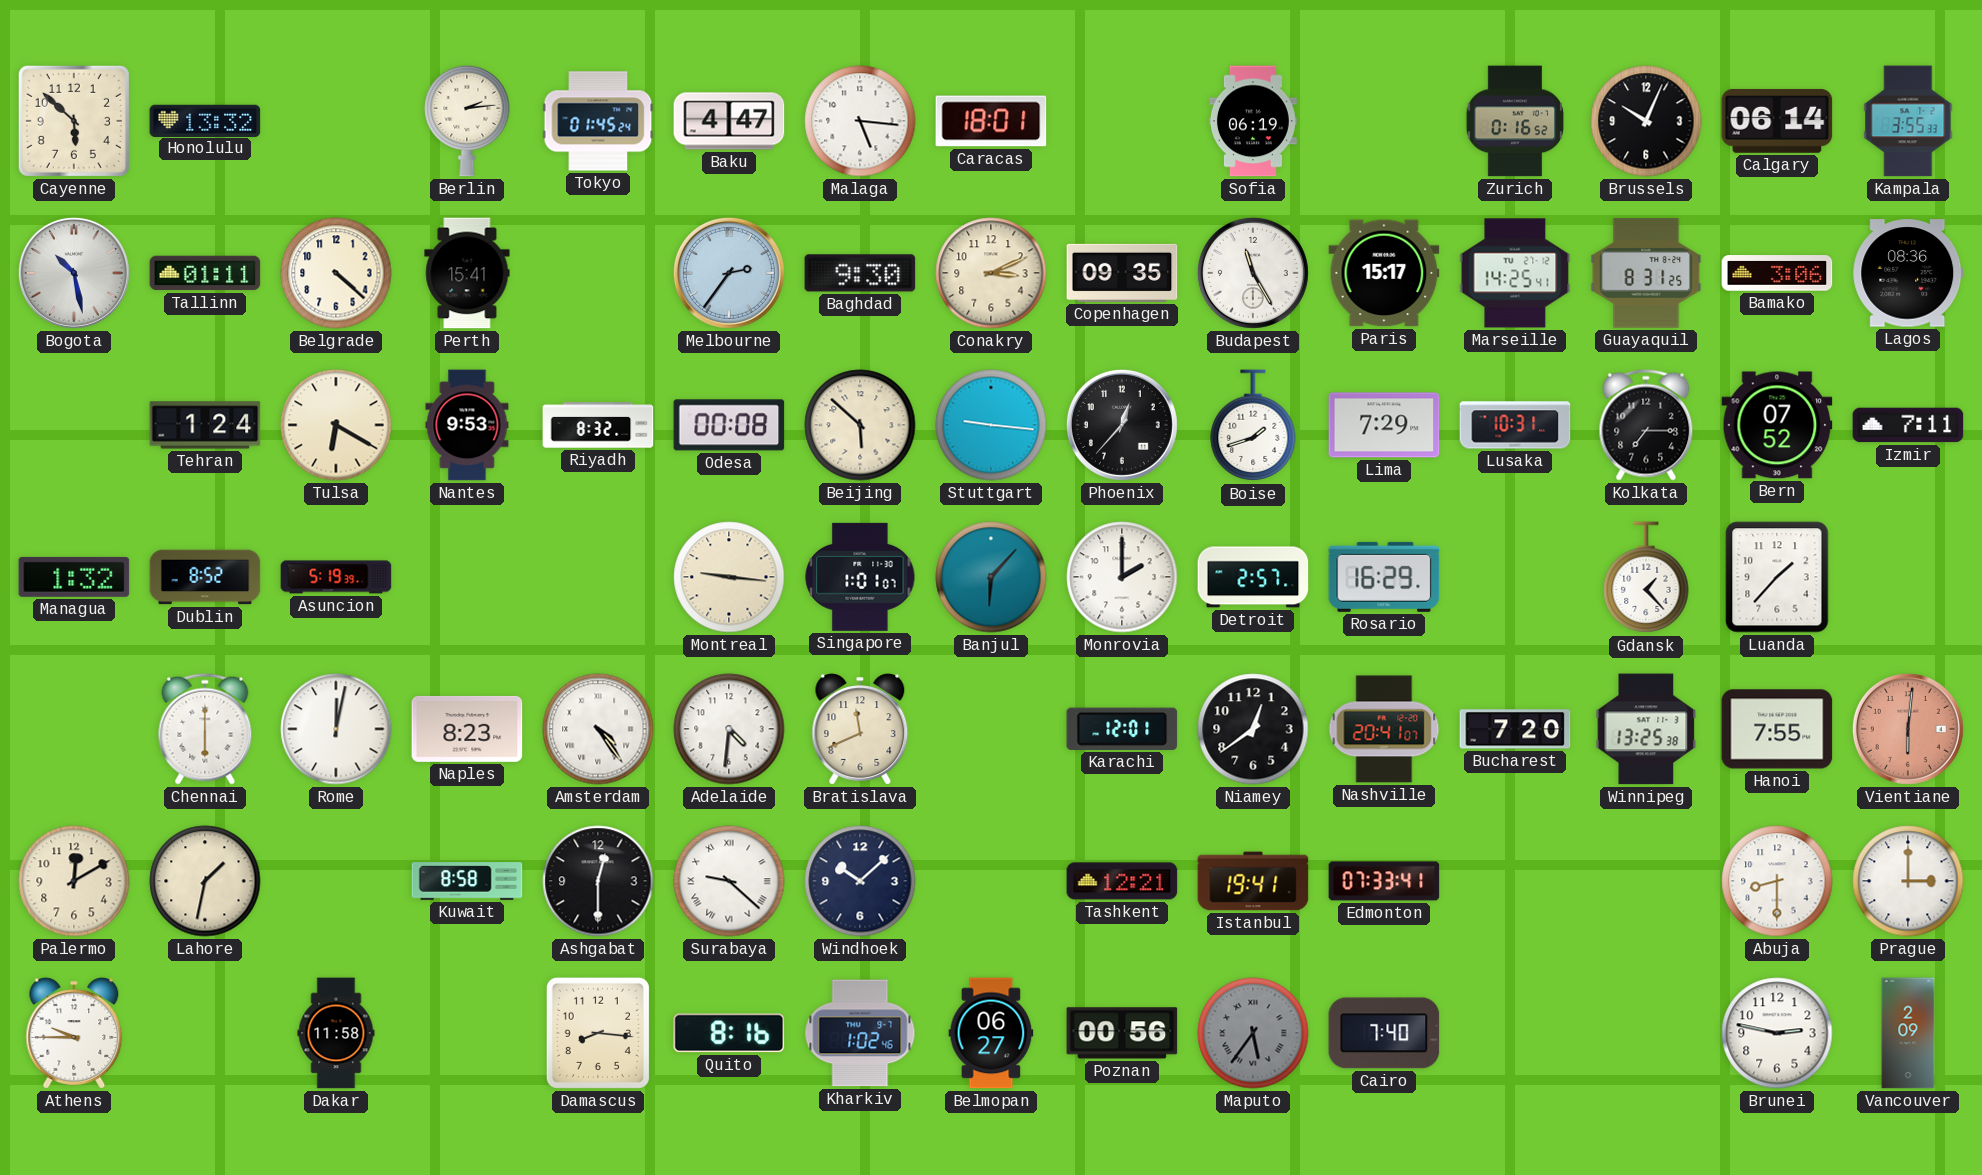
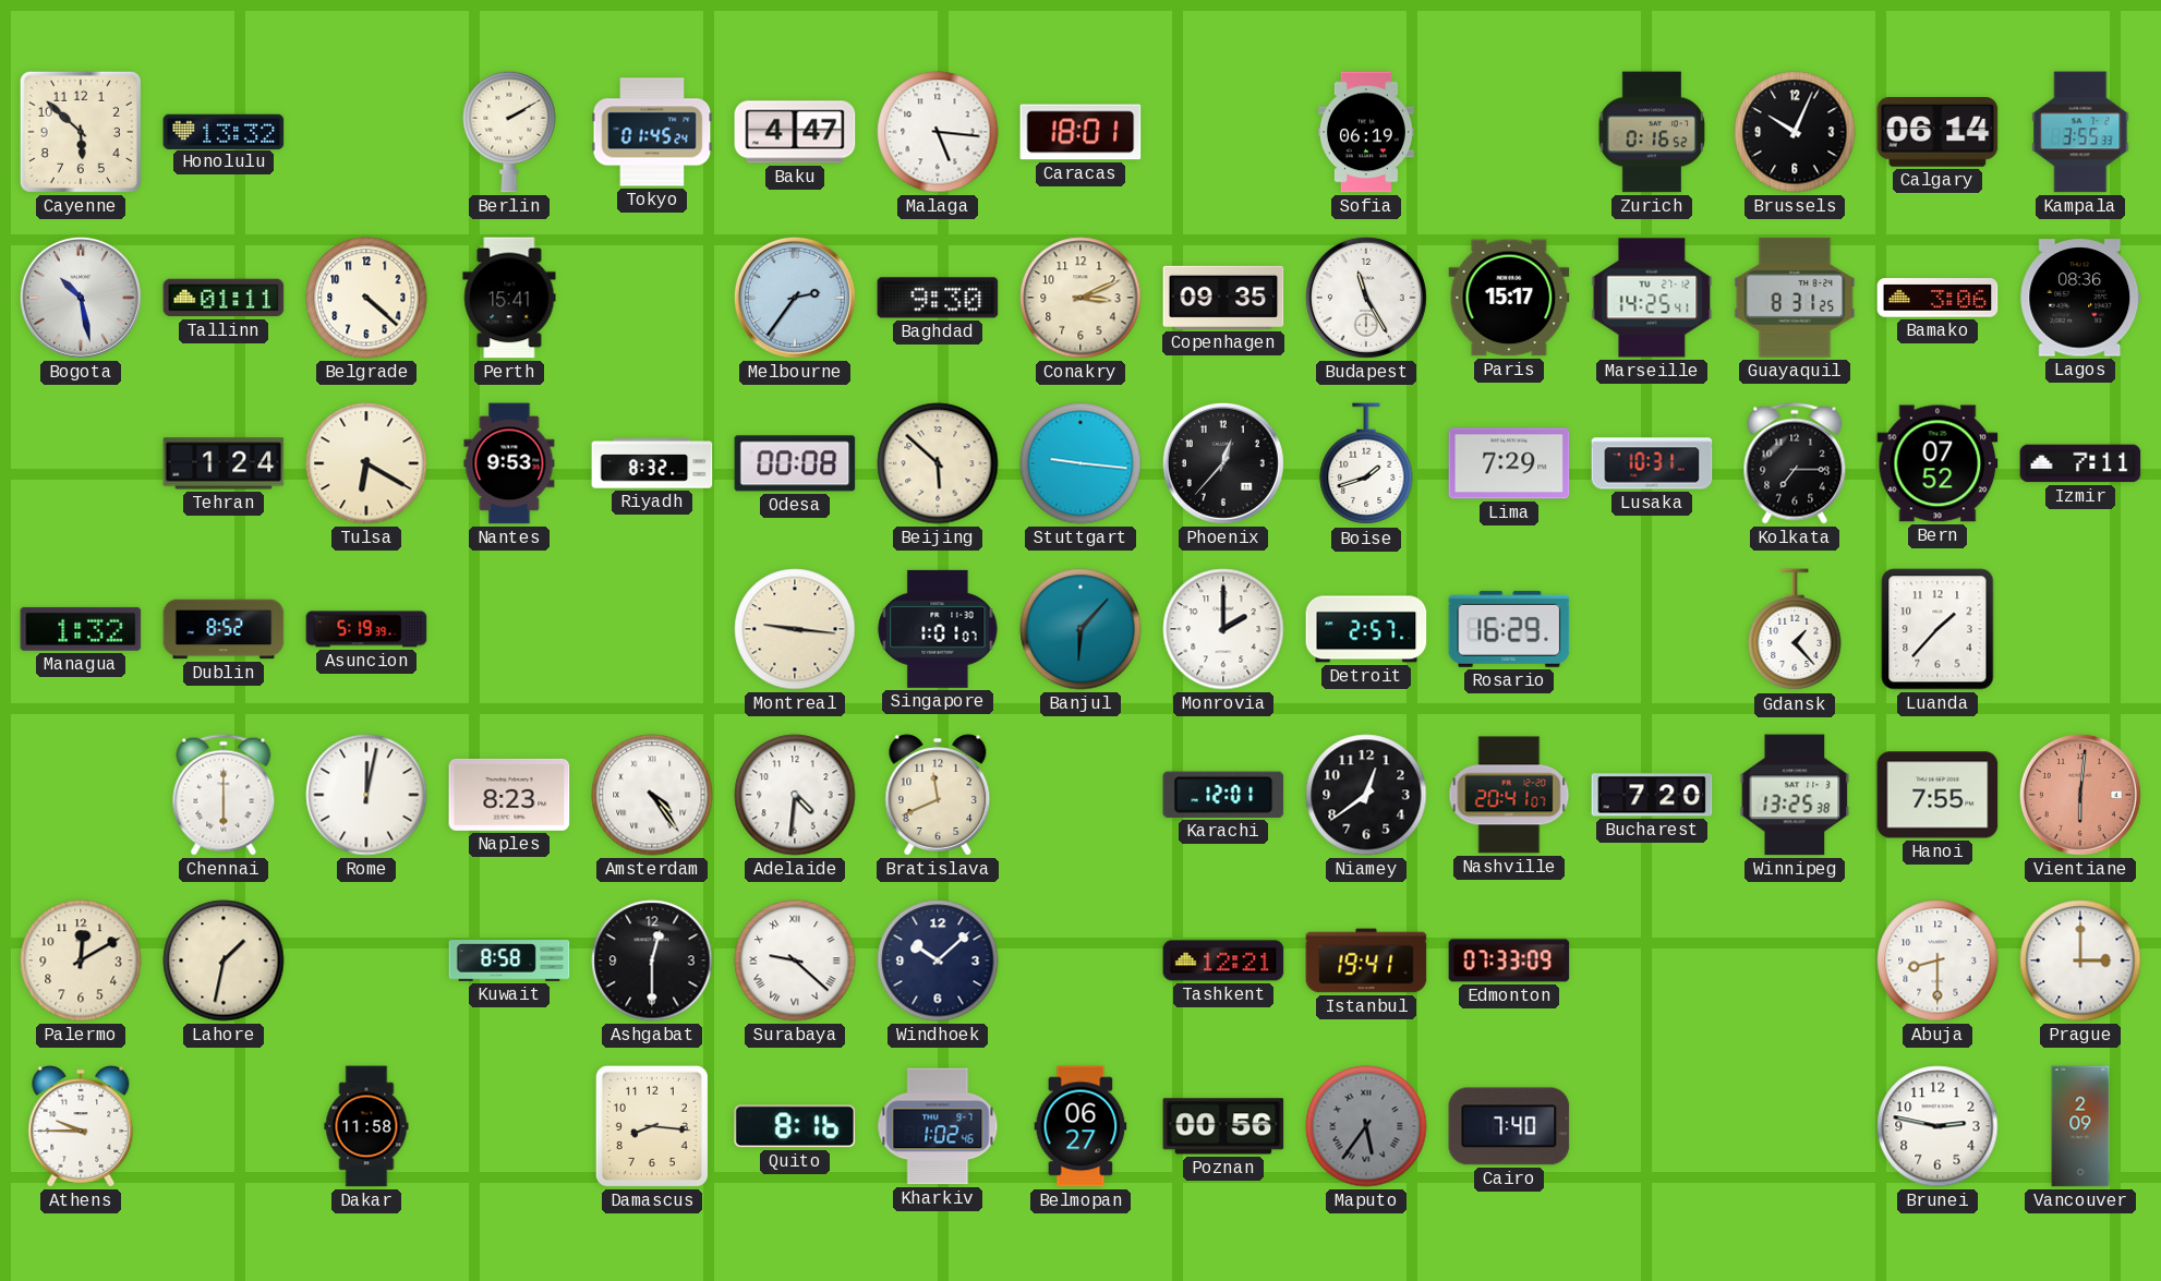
Berlin: 2:14 -> 2:10
Edmonton: 07:33:41 -> 07:33:09
